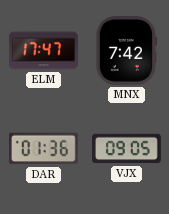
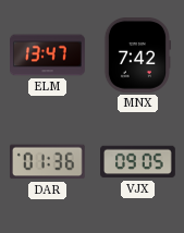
ELM: 17:47 -> 13:47
